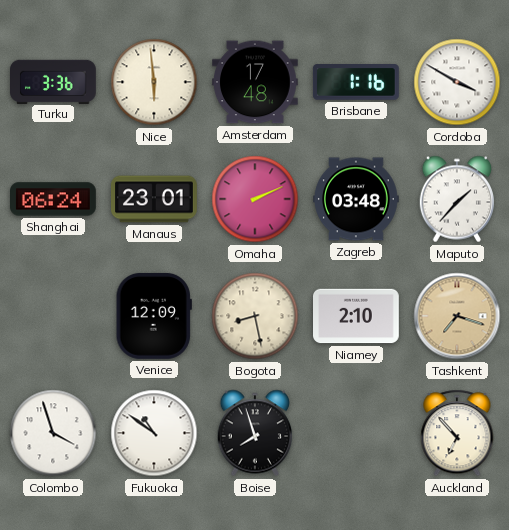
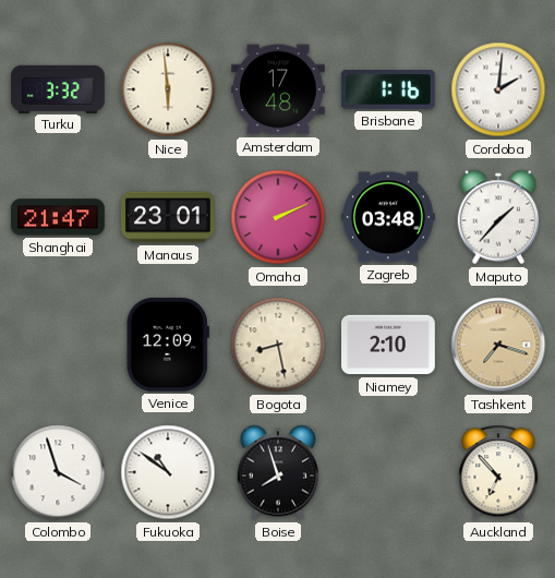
Turku: 3:36 -> 3:32
Cordoba: 3:50 -> 2:01
Shanghai: 06:24 -> 21:47
